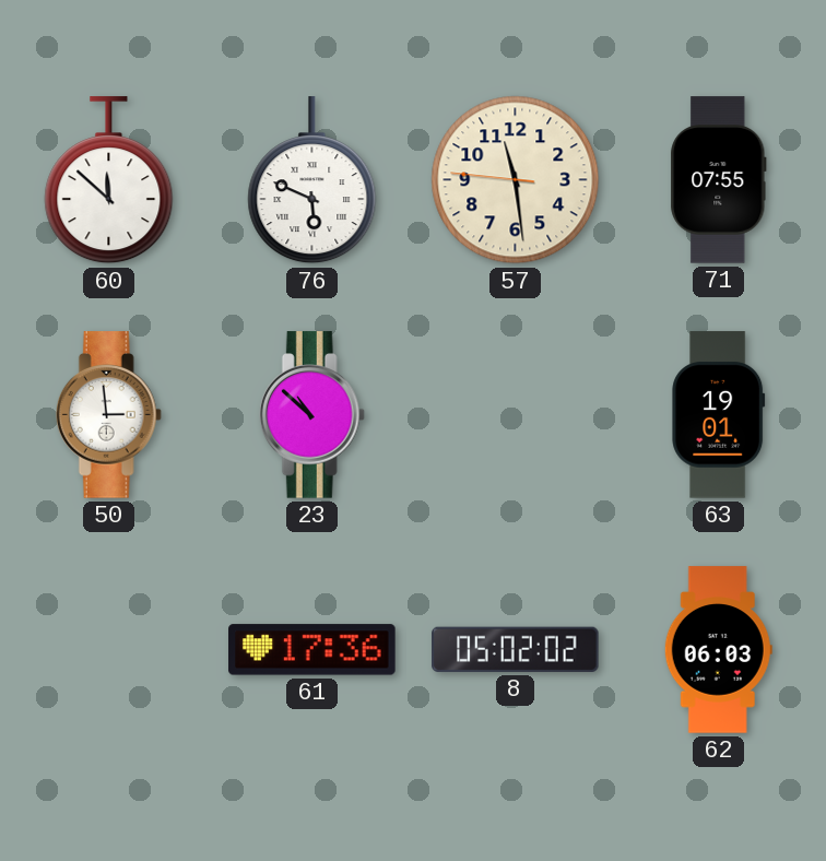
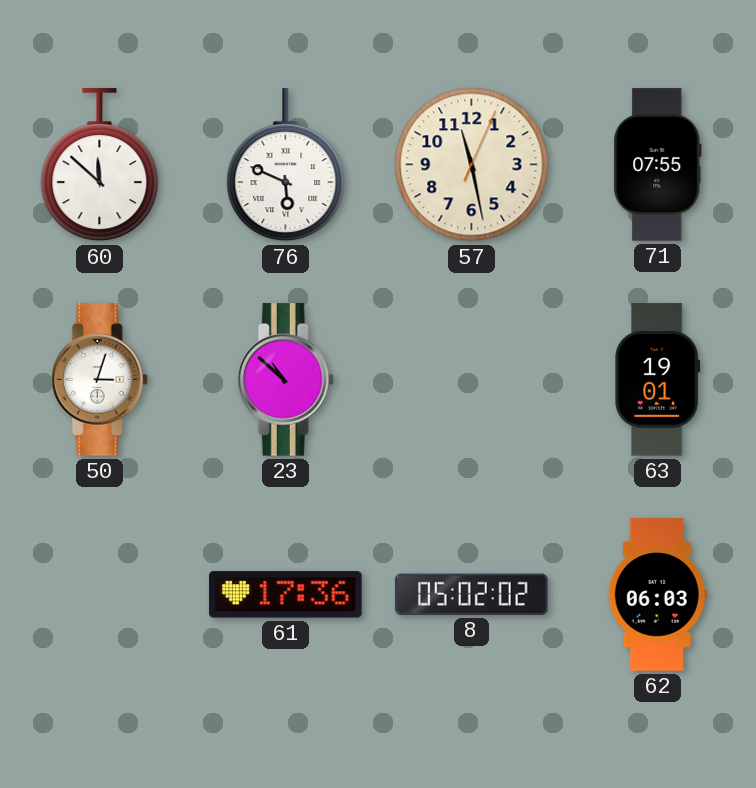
57: 11:28:46 -> 11:28:04
50: 2:59 -> 3:03
